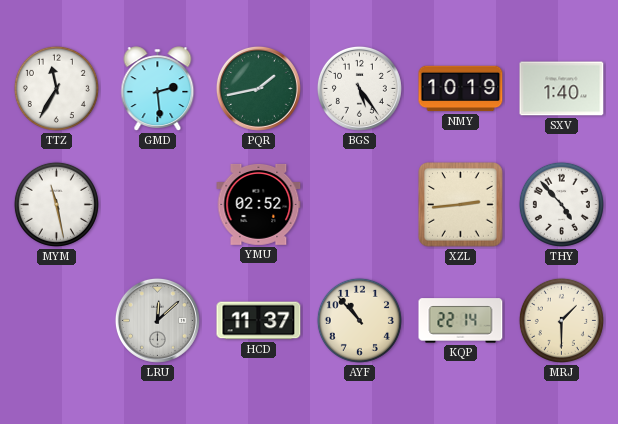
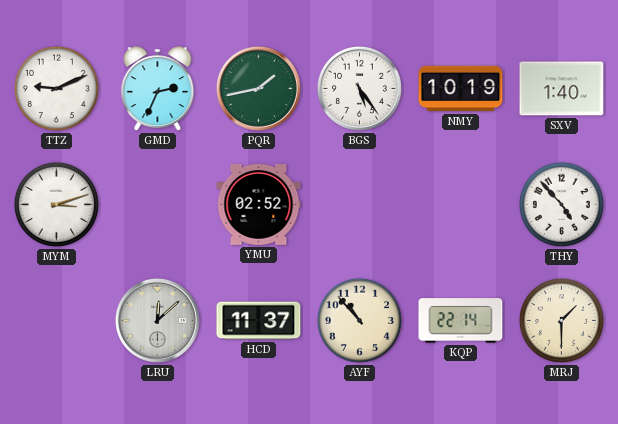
TTZ: 11:35 -> 9:11
GMD: 2:29 -> 2:34
MYM: 11:28 -> 3:12
XZL: 2:44 -> none
